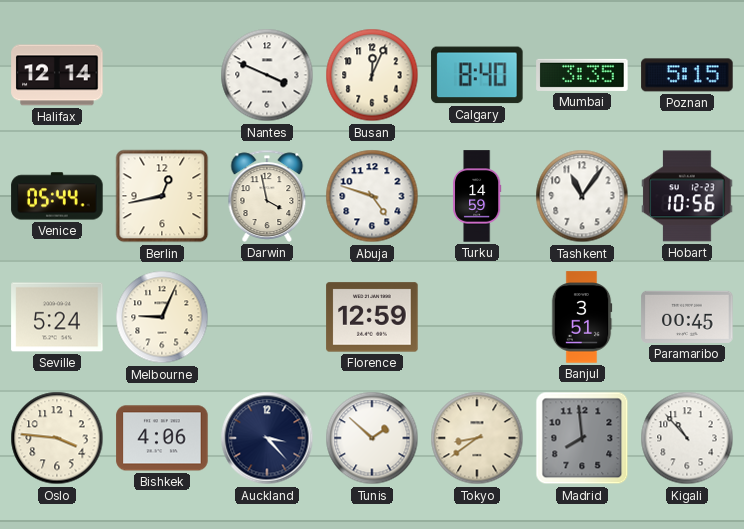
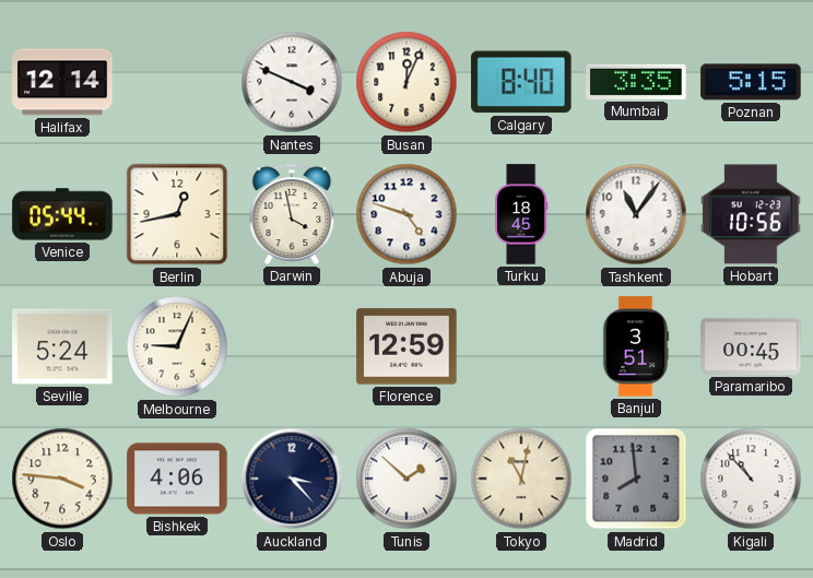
Turku: 14:59 -> 18:45
Tokyo: 8:39 -> 11:02
